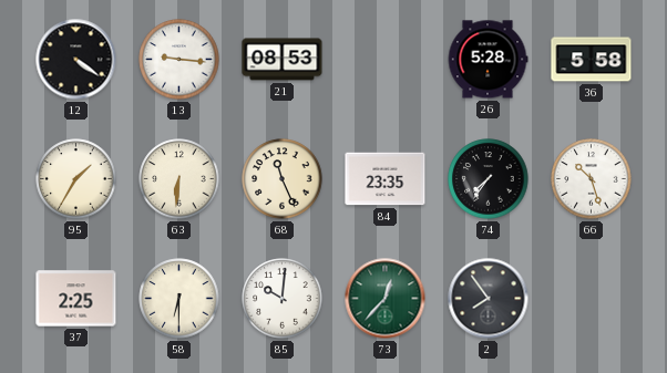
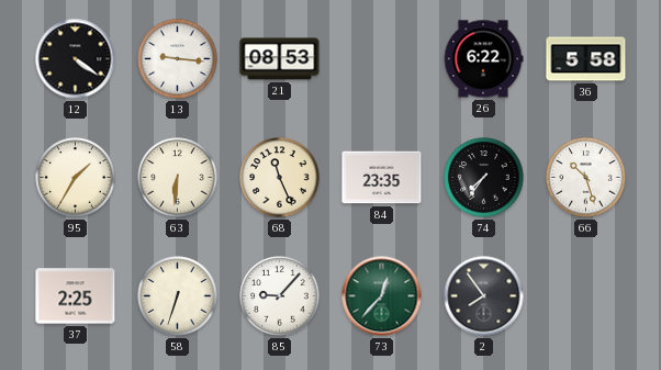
26: 5:28 -> 6:22
58: 6:30 -> 6:33
85: 10:01 -> 9:07
